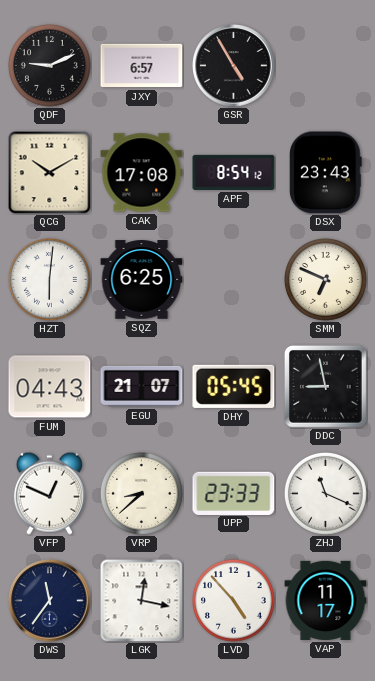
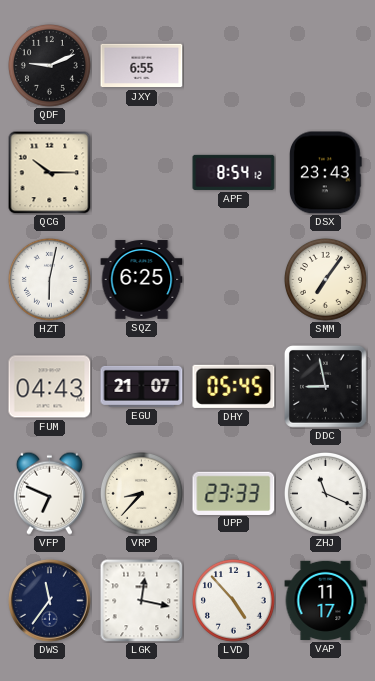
JXY: 6:57 -> 6:55
GSR: 4:55 -> none
QCG: 10:10 -> 10:15
CAK: 17:08 -> none
HZT: 6:01 -> 6:02
SMM: 6:49 -> 7:06
VFP: 12:49 -> 6:49
VRP: 8:38 -> 8:37
